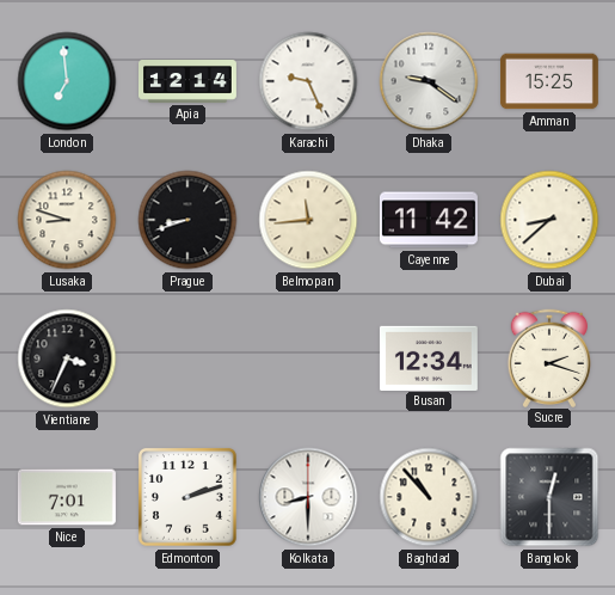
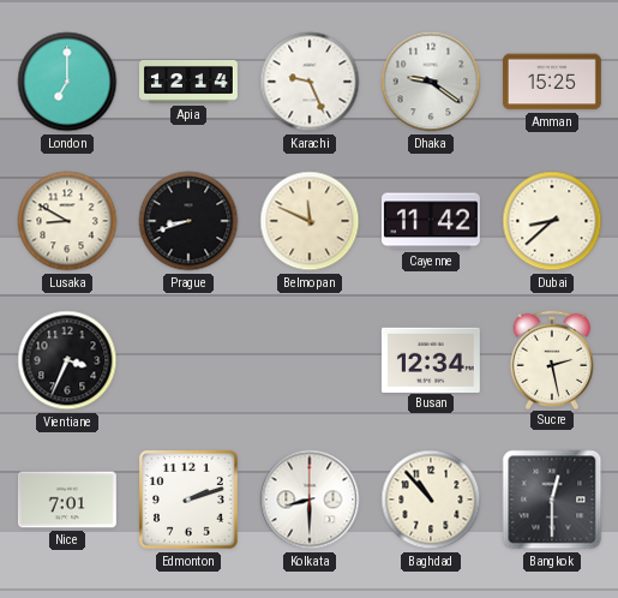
London: 6:59 -> 7:00
Lusaka: 8:48 -> 8:50
Belmopan: 11:44 -> 11:49
Sucre: 2:18 -> 2:28
